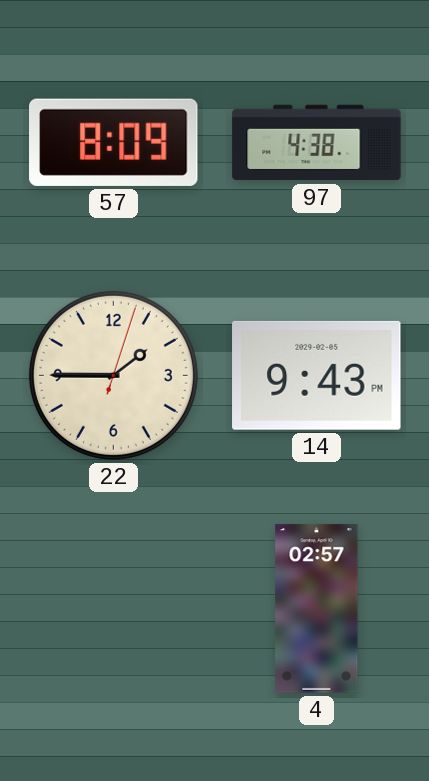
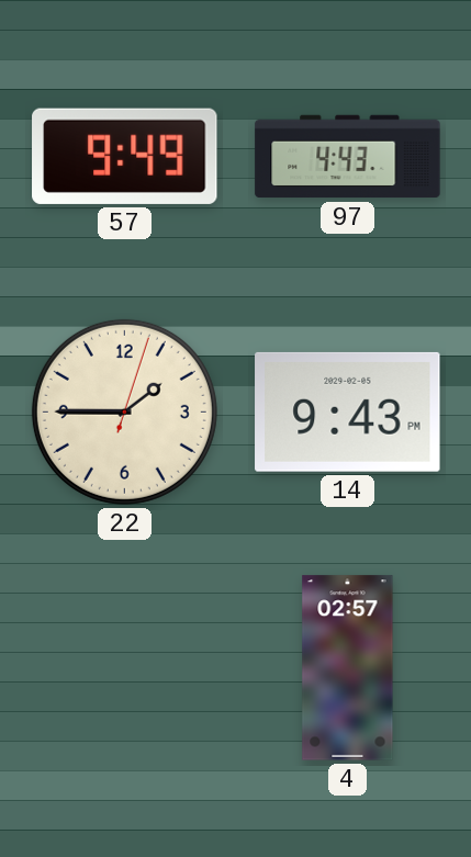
57: 8:09 -> 9:49
97: 4:38 -> 4:43
